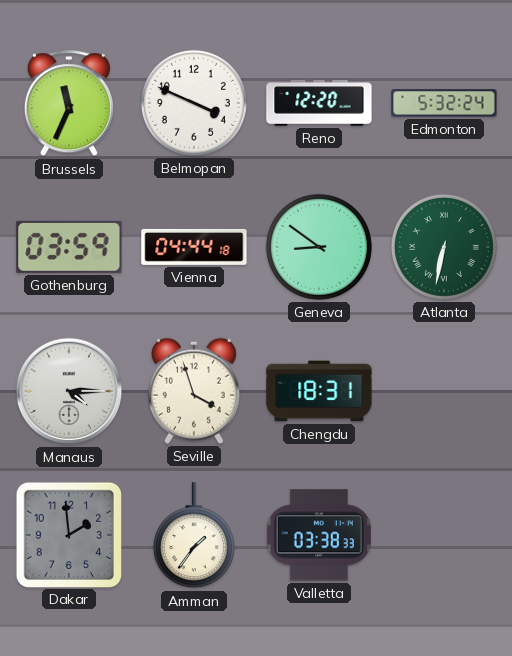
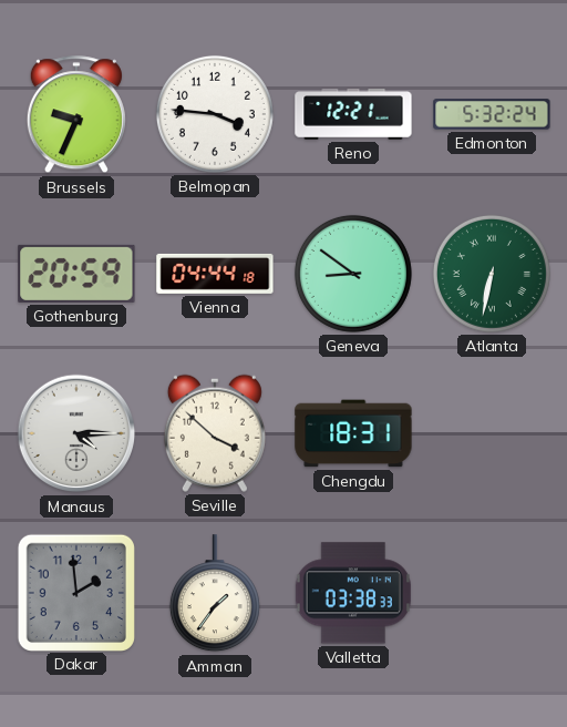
Brussels: 11:34 -> 9:34
Belmopan: 3:49 -> 3:46
Reno: 12:20 -> 12:21
Gothenburg: 03:59 -> 20:59
Seville: 3:57 -> 3:52
